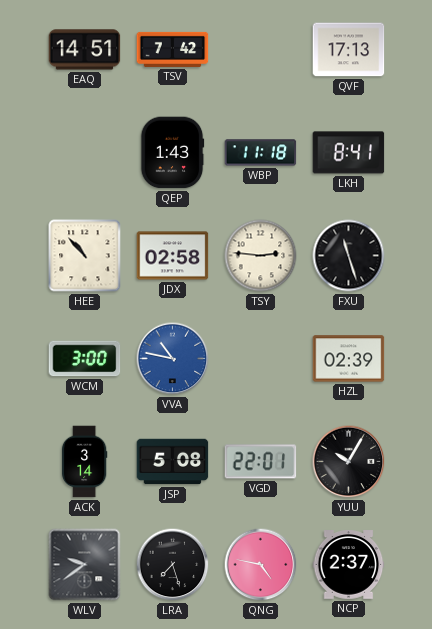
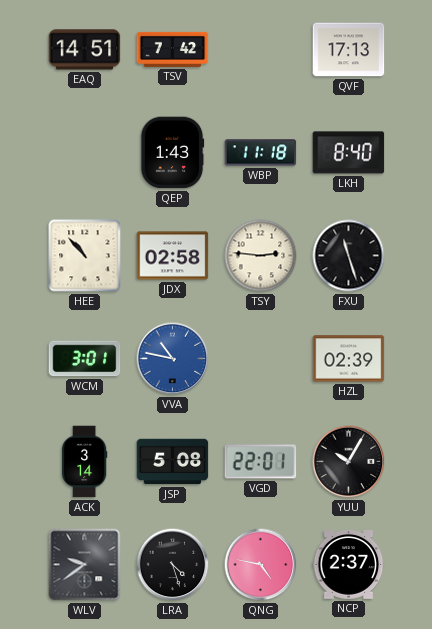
LKH: 8:41 -> 8:40
WCM: 3:00 -> 3:01
LRA: 7:27 -> 4:27
